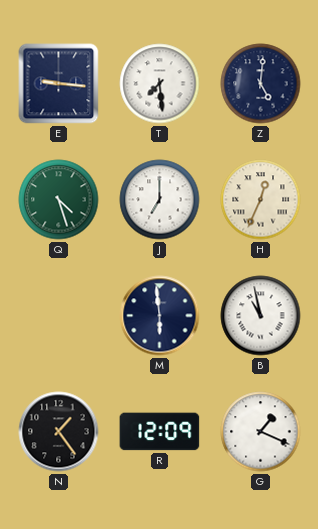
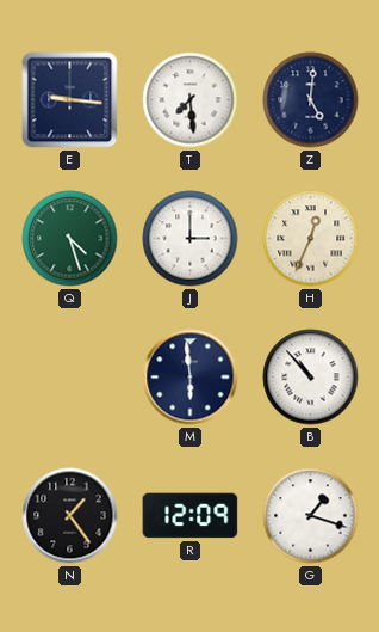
J: 7:00 -> 3:00
B: 10:58 -> 10:53
G: 1:19 -> 1:18
